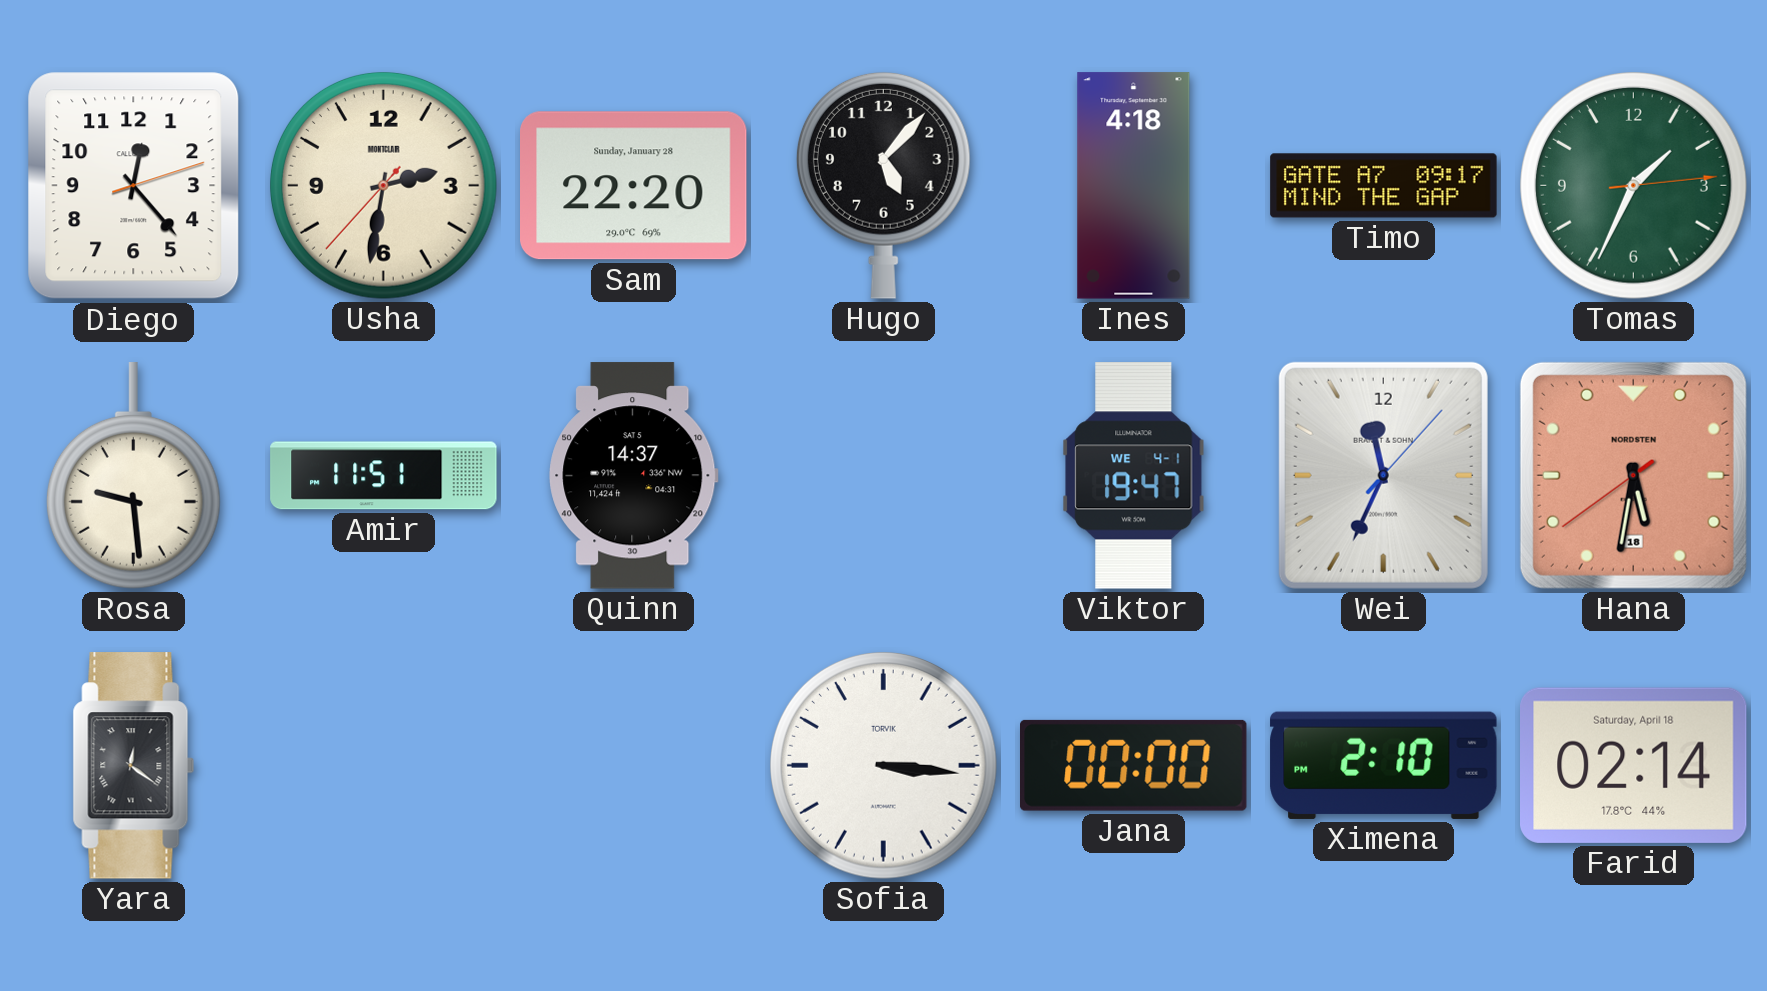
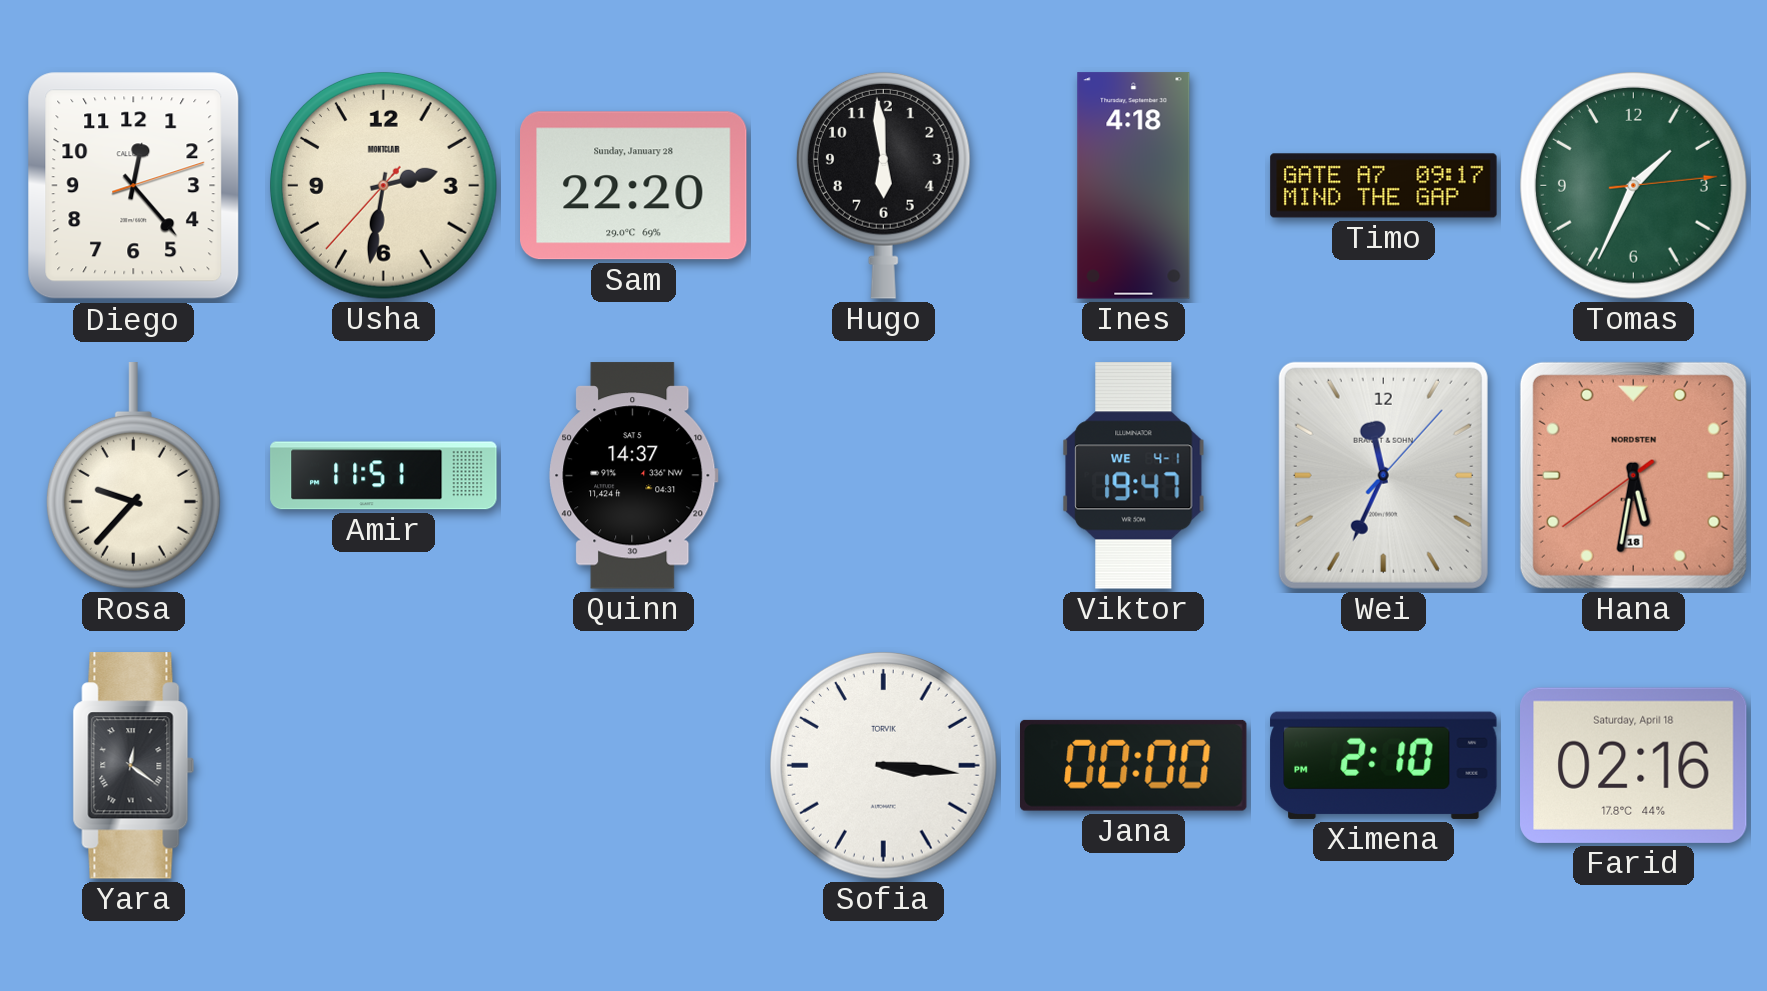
Hugo: 5:07 -> 5:59
Rosa: 9:29 -> 9:37
Farid: 02:14 -> 02:16
